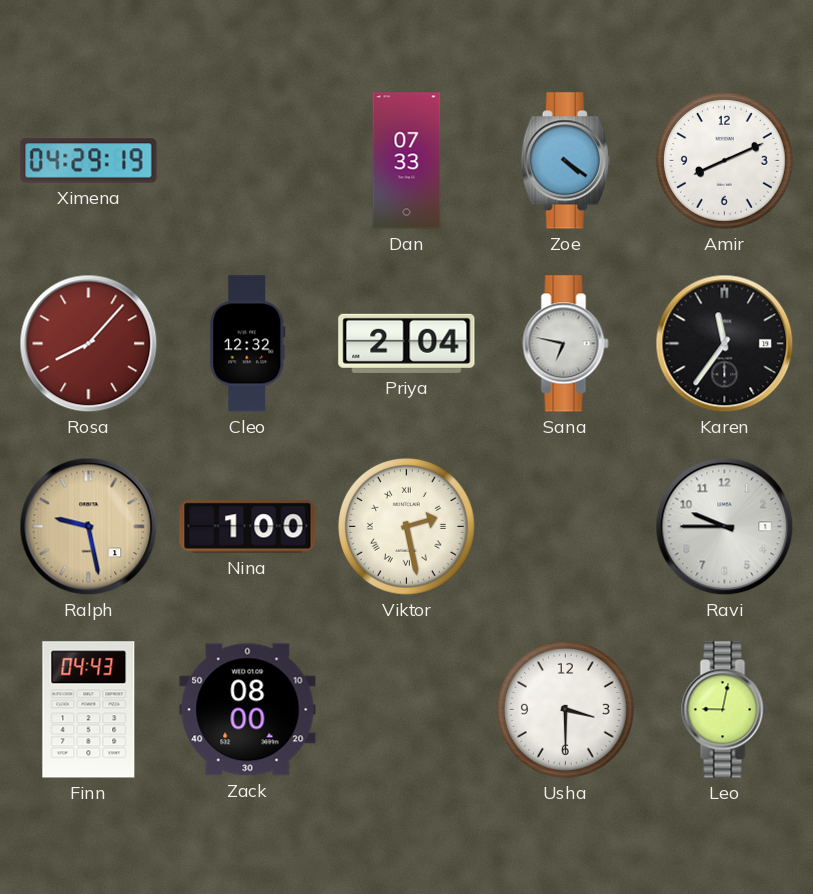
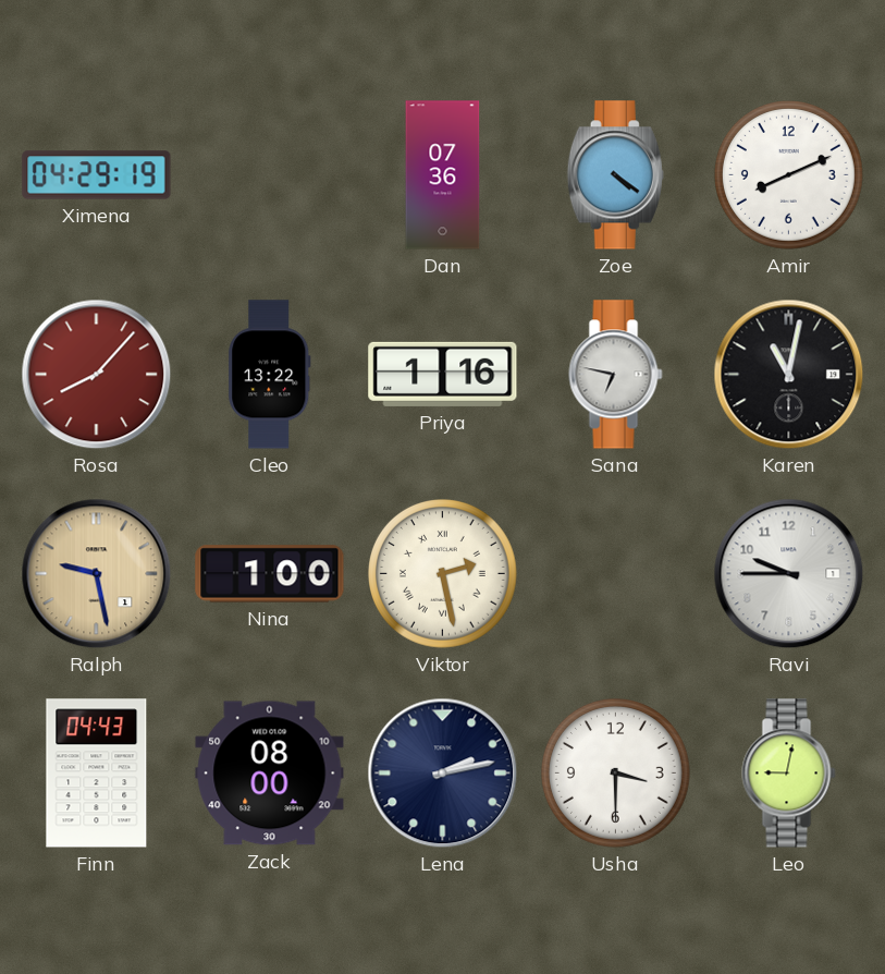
Dan: 07:33 -> 07:36
Cleo: 12:32 -> 13:22
Priya: 2:04 -> 1:16
Karen: 11:36 -> 11:02
Lena: none -> 2:13
